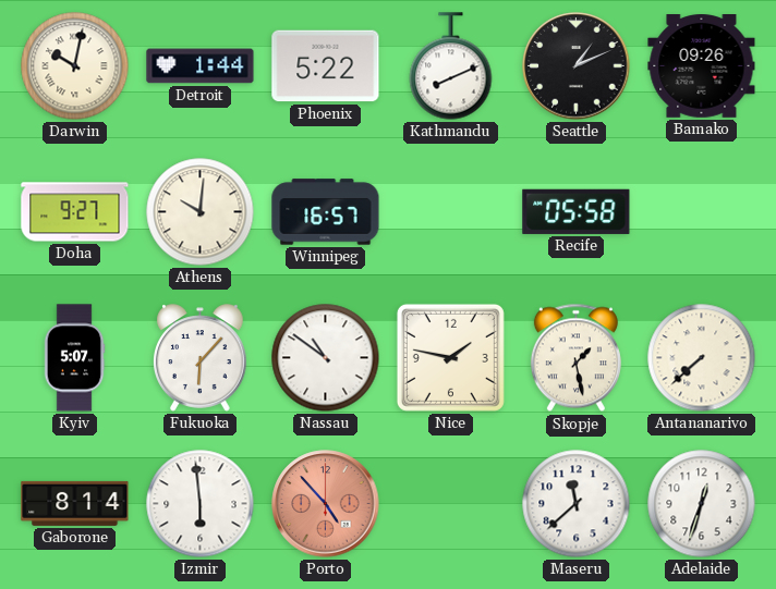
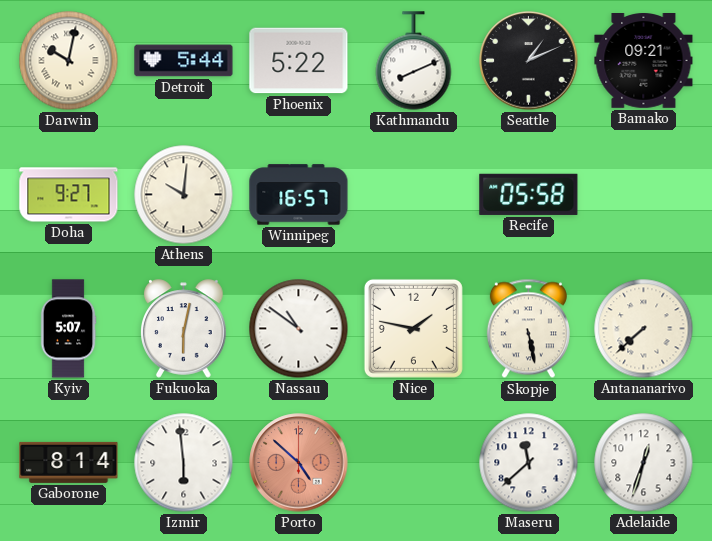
Detroit: 1:44 -> 5:44
Bamako: 09:26 -> 09:21
Fukuoka: 6:07 -> 6:02
Skopje: 1:28 -> 5:28
Porto: 4:53 -> 4:52
